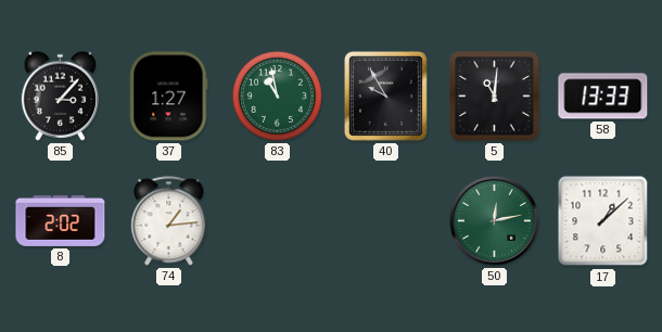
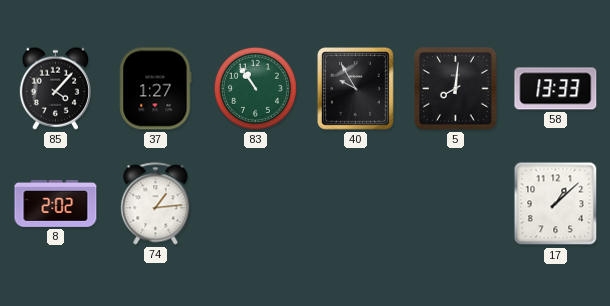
85: 3:07 -> 4:07
83: 10:58 -> 10:54
5: 11:01 -> 8:01
50: 12:13 -> none
